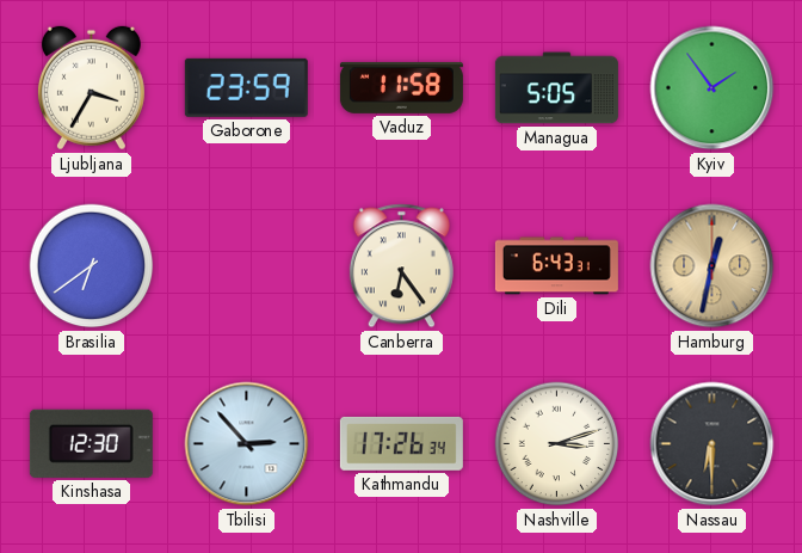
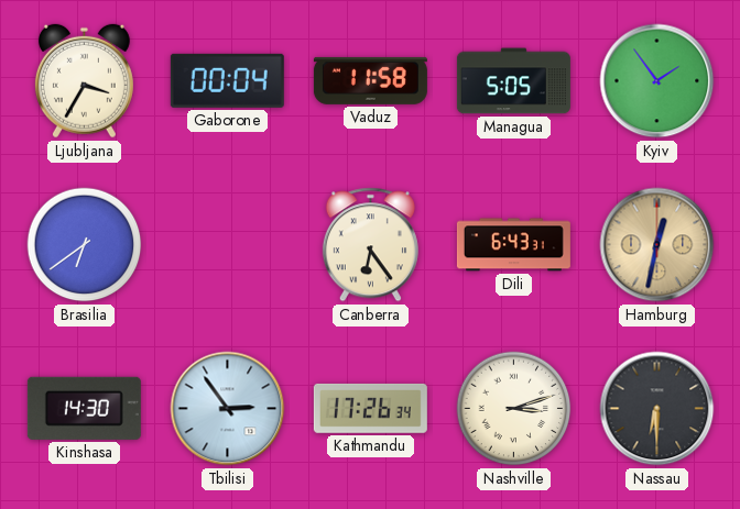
Gaborone: 23:59 -> 00:04
Kinshasa: 12:30 -> 14:30
Tbilisi: 2:53 -> 2:54
